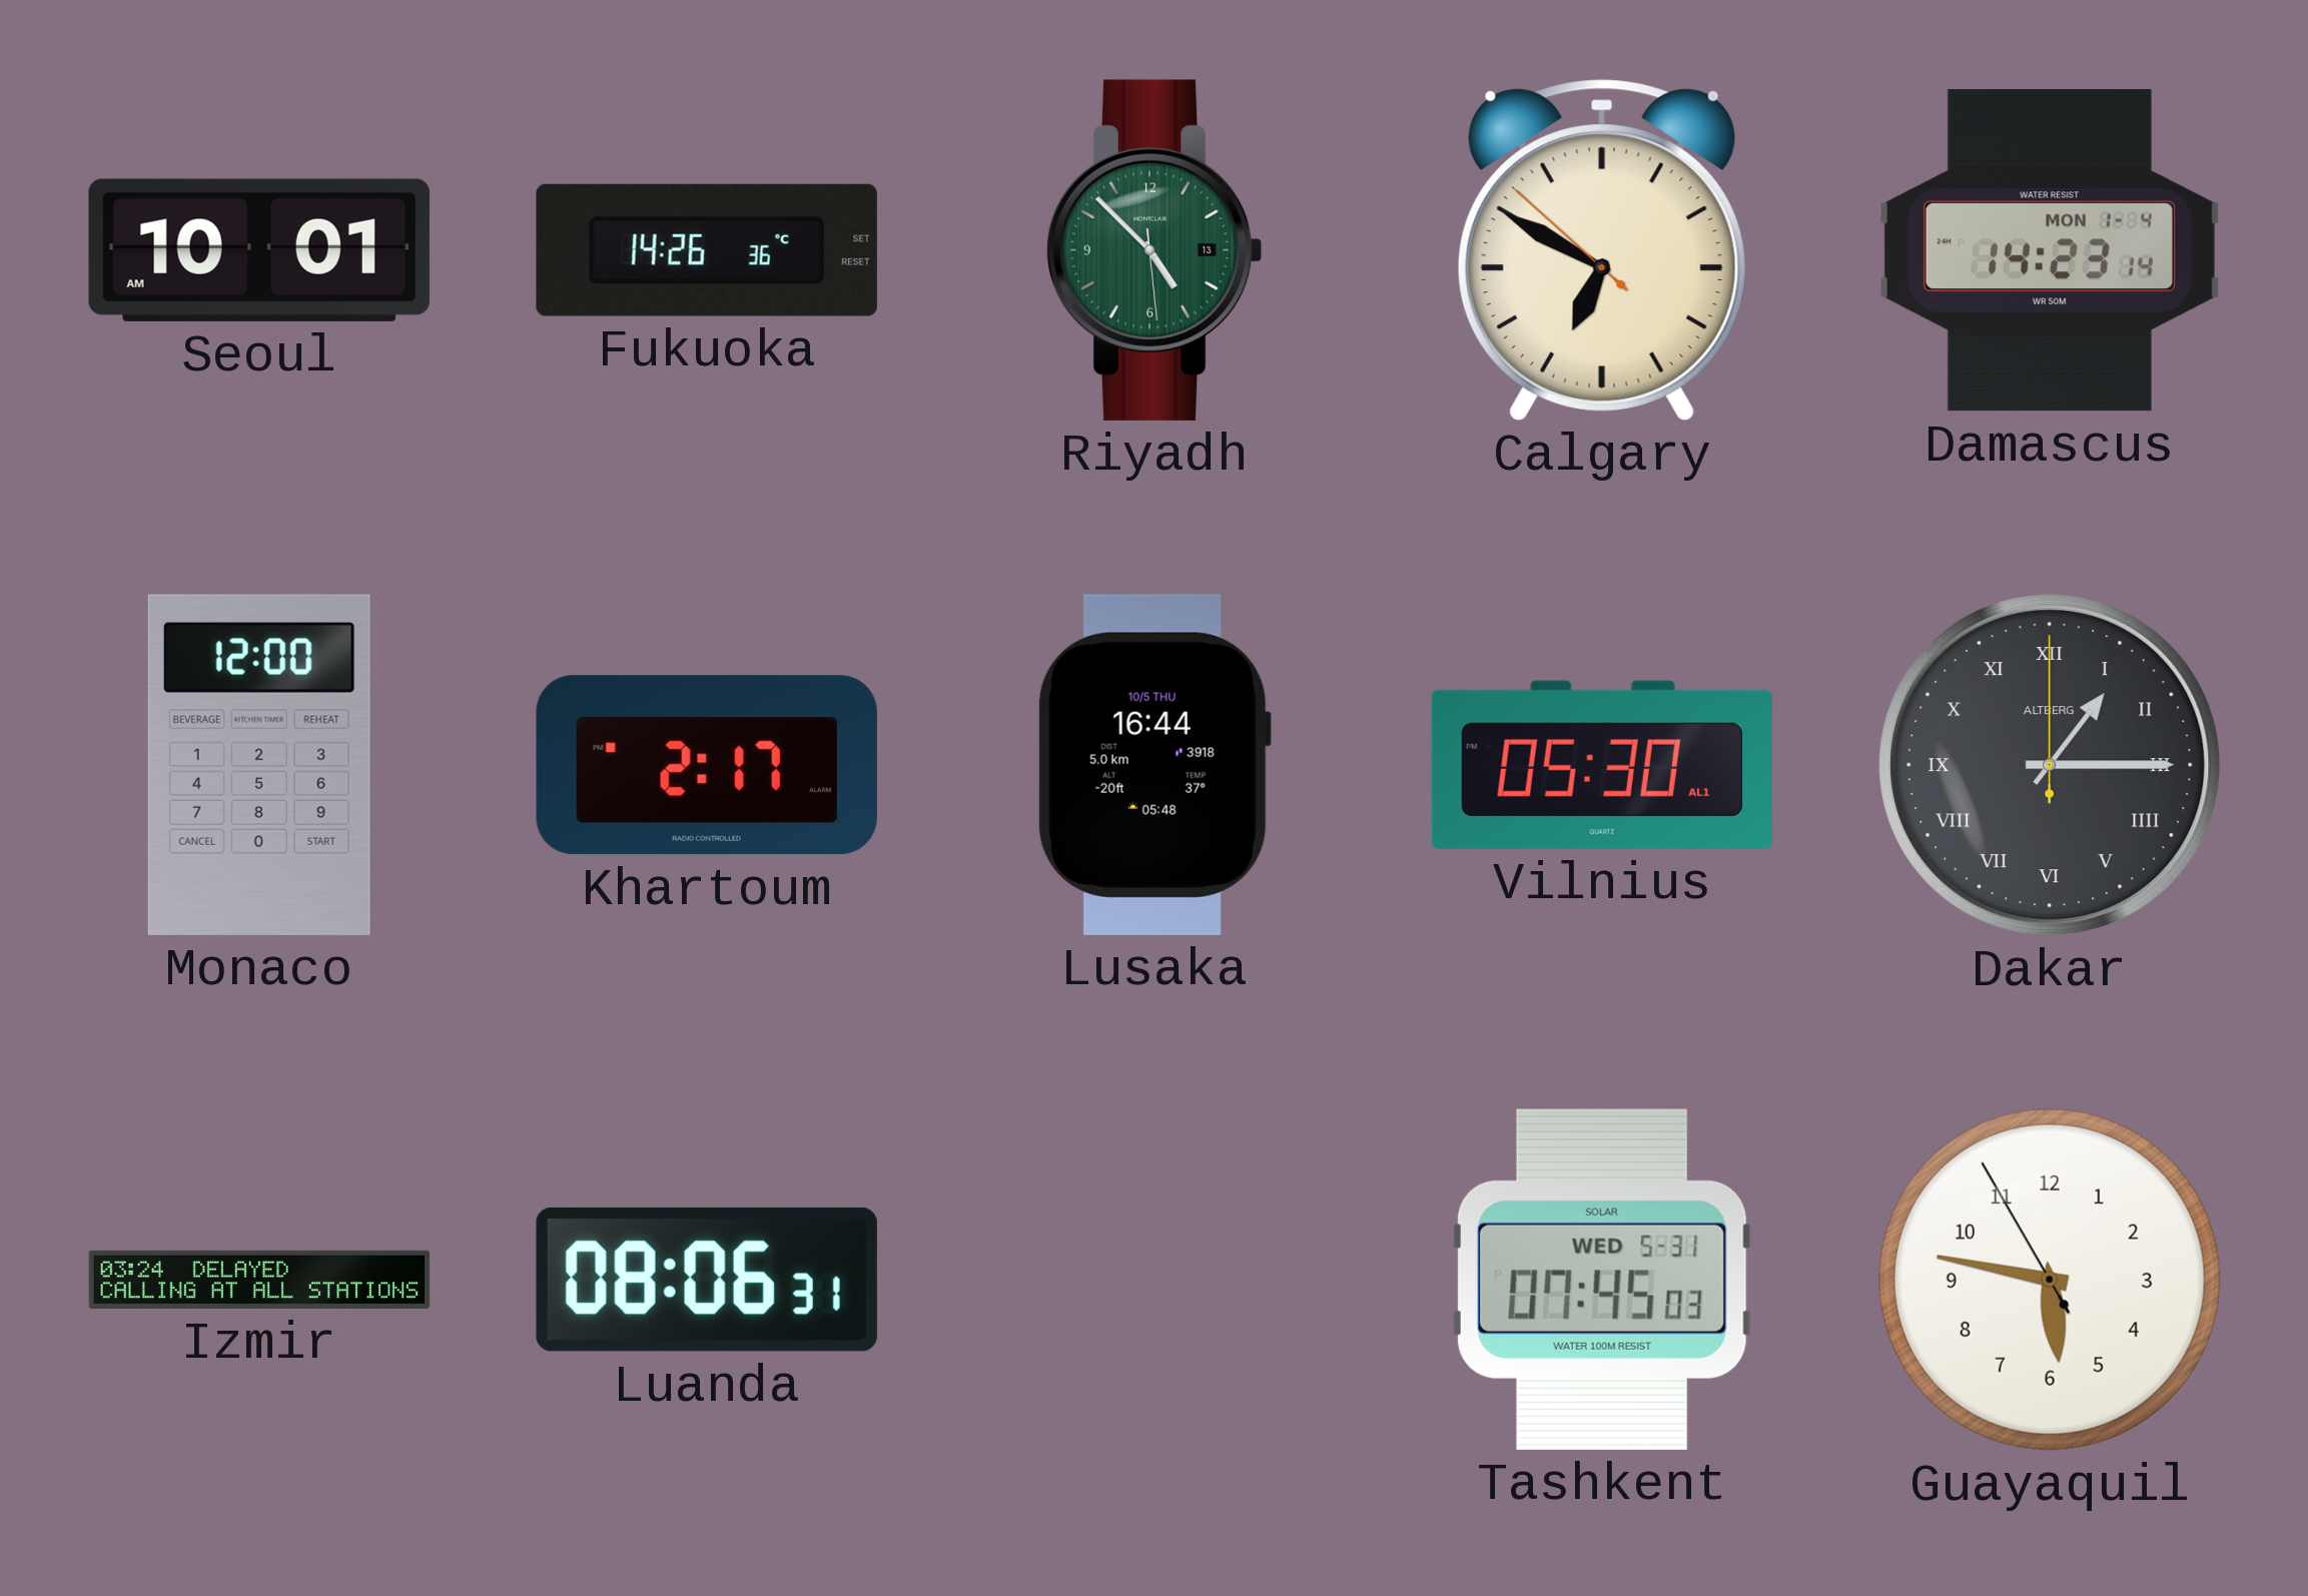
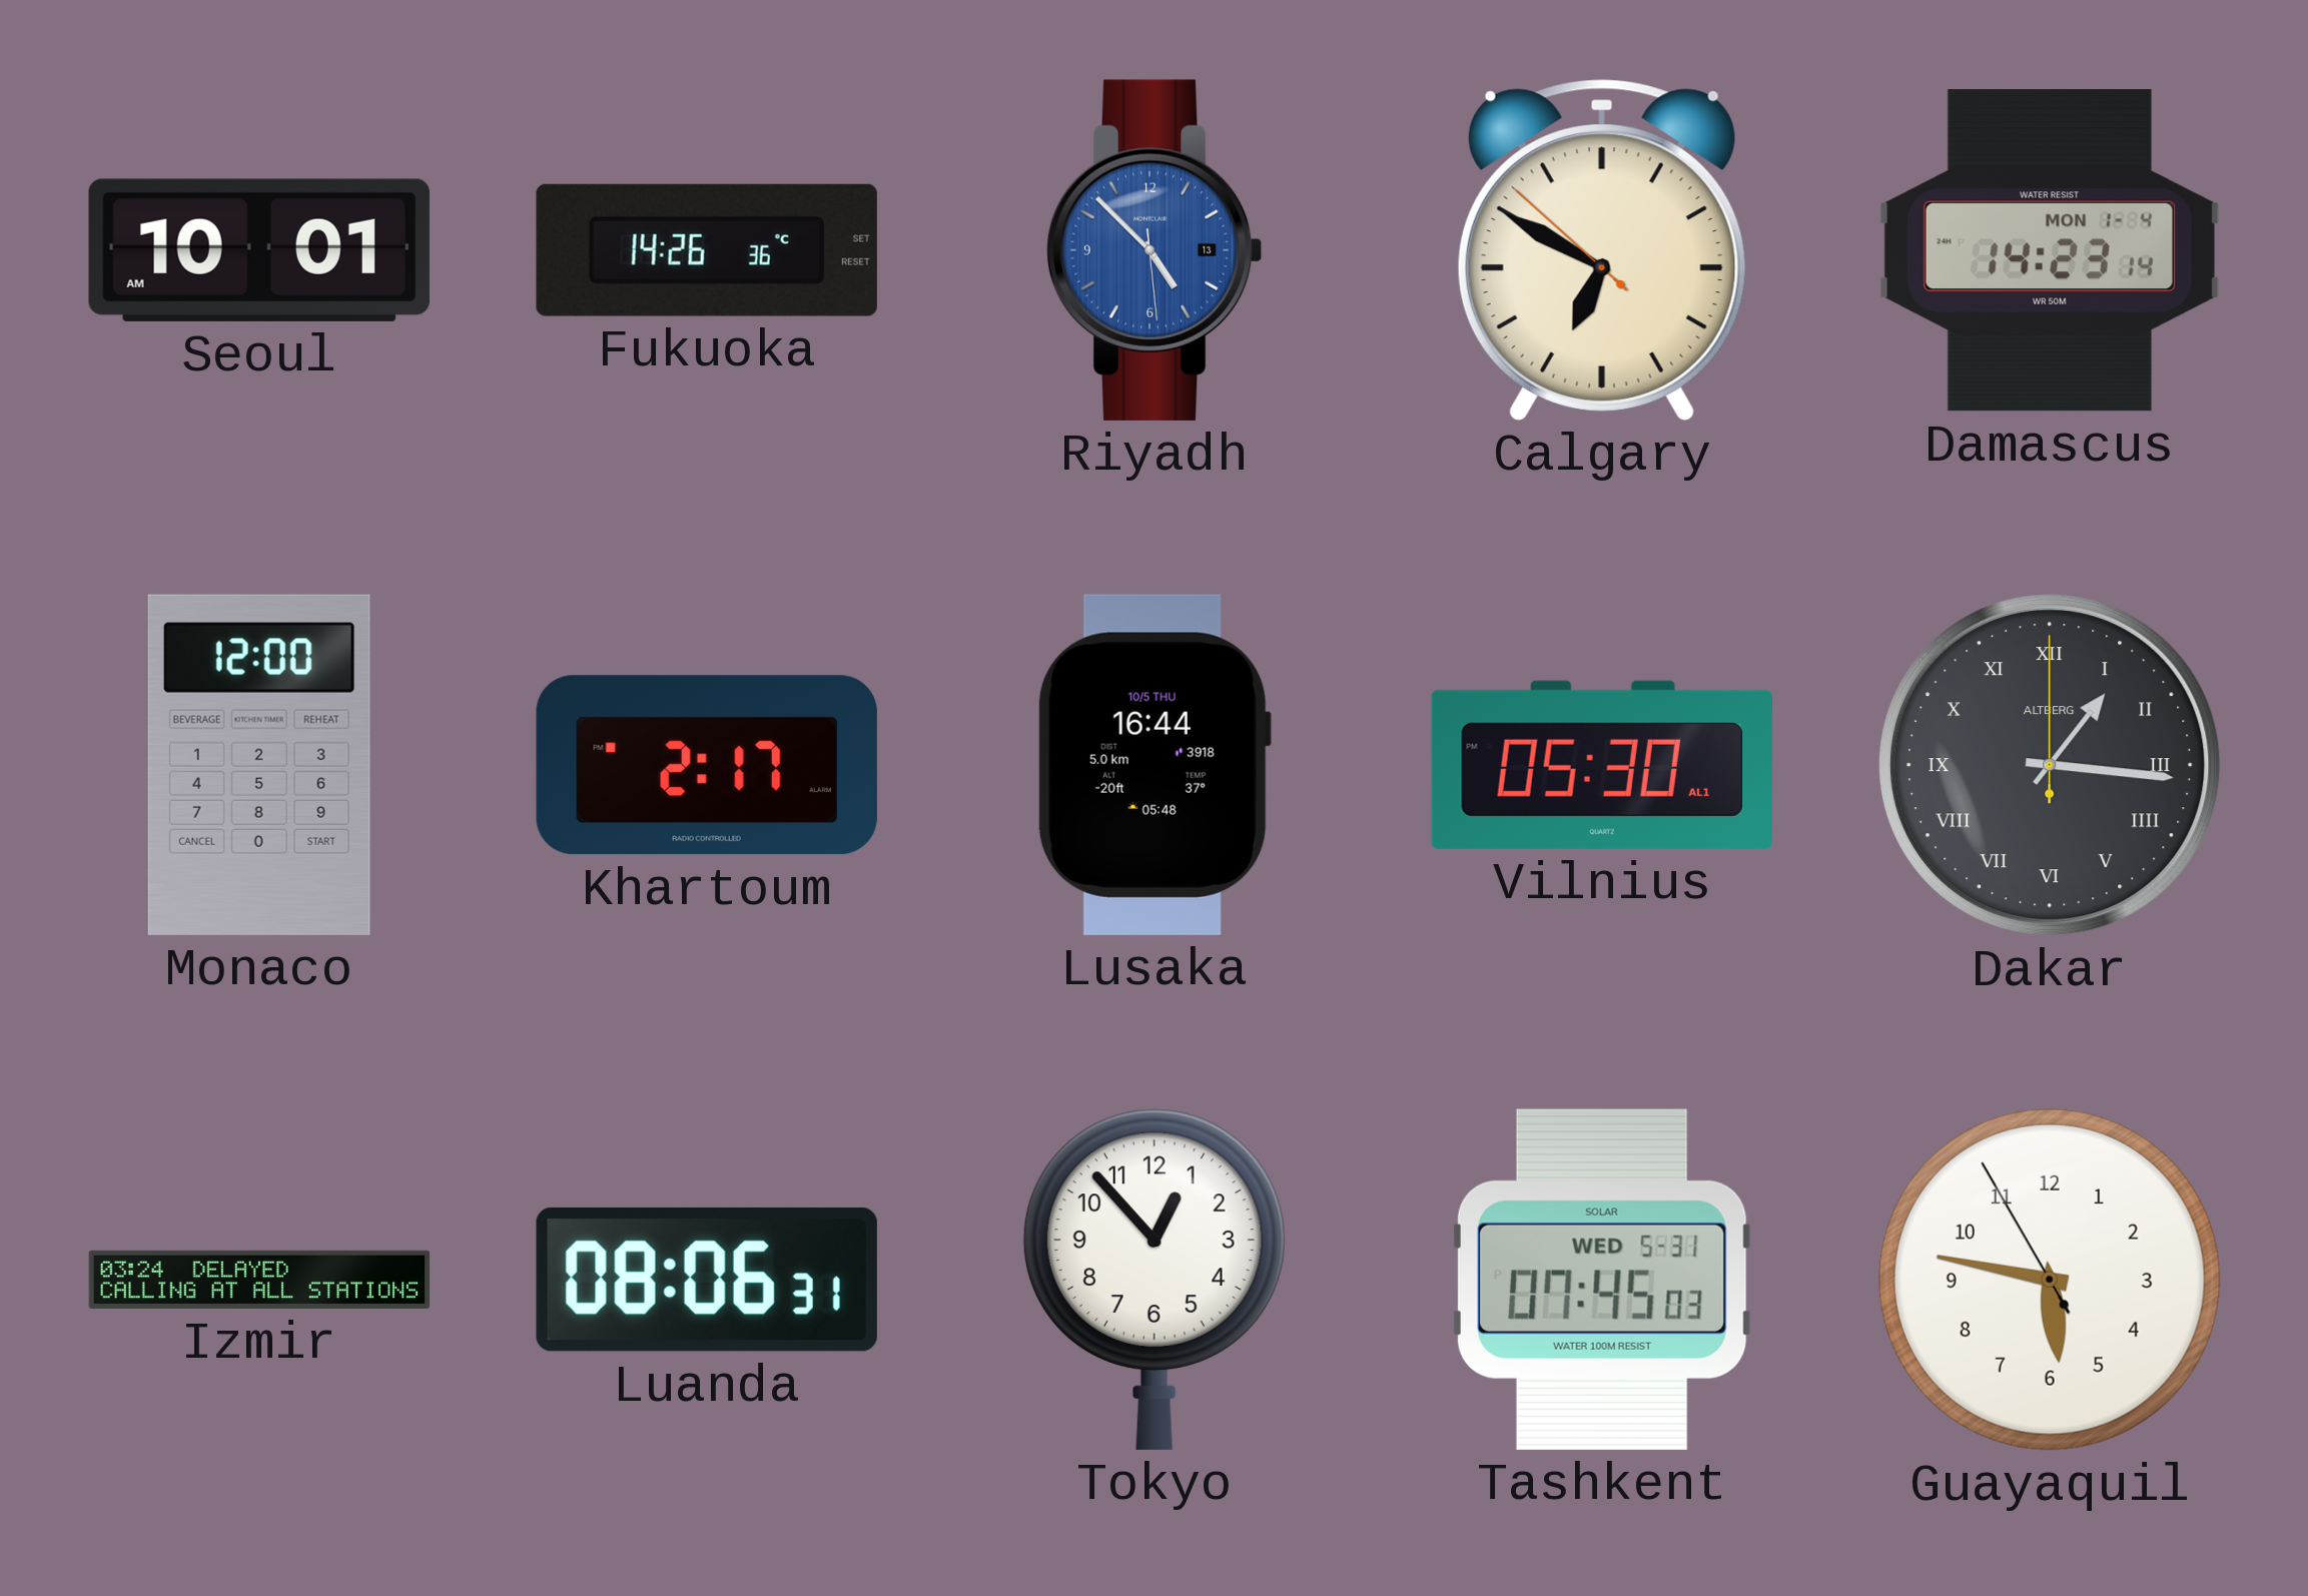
Riyadh dial: green -> blue
Dakar: 1:15 -> 1:16
Tokyo: none -> 12:53
